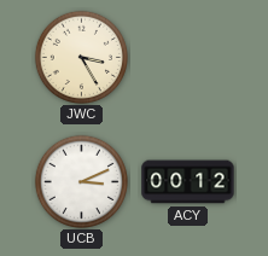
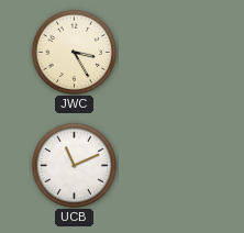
UCB: 3:11 -> 11:11
ACY: 00:12 -> none
